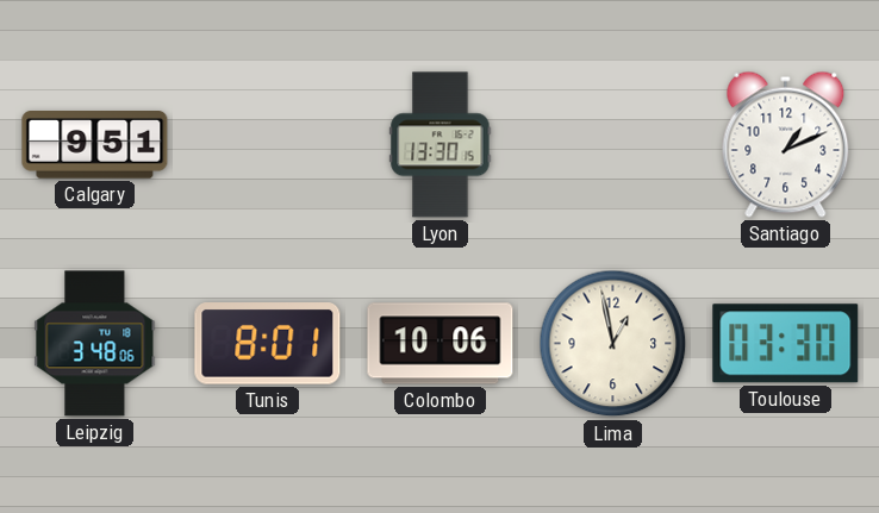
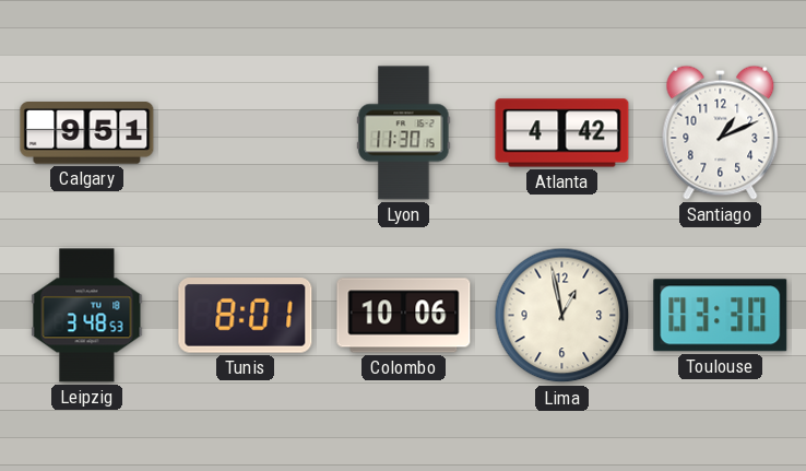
Lyon: 13:30 -> 11:30
Atlanta: none -> 4:42
Leipzig: 3:48:06 -> 3:48:53
